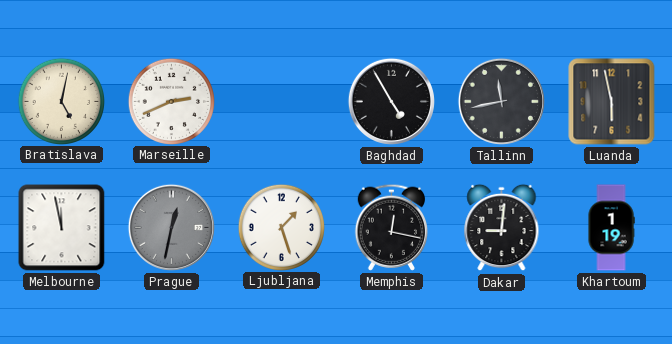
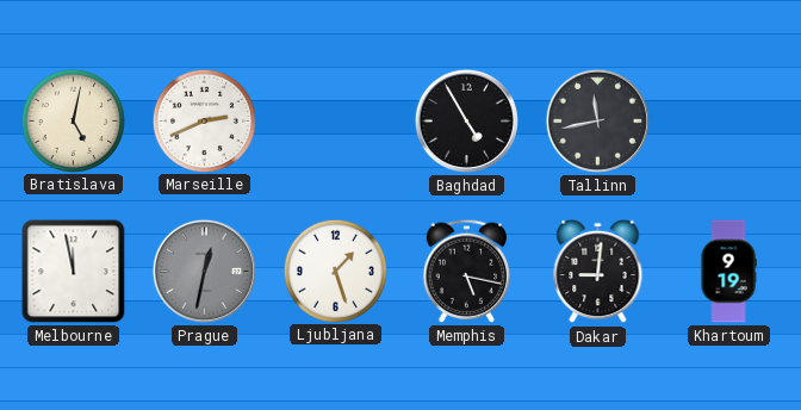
Luanda: 5:58 -> none
Memphis: 12:17 -> 5:17
Khartoum: 1:19 -> 9:19
